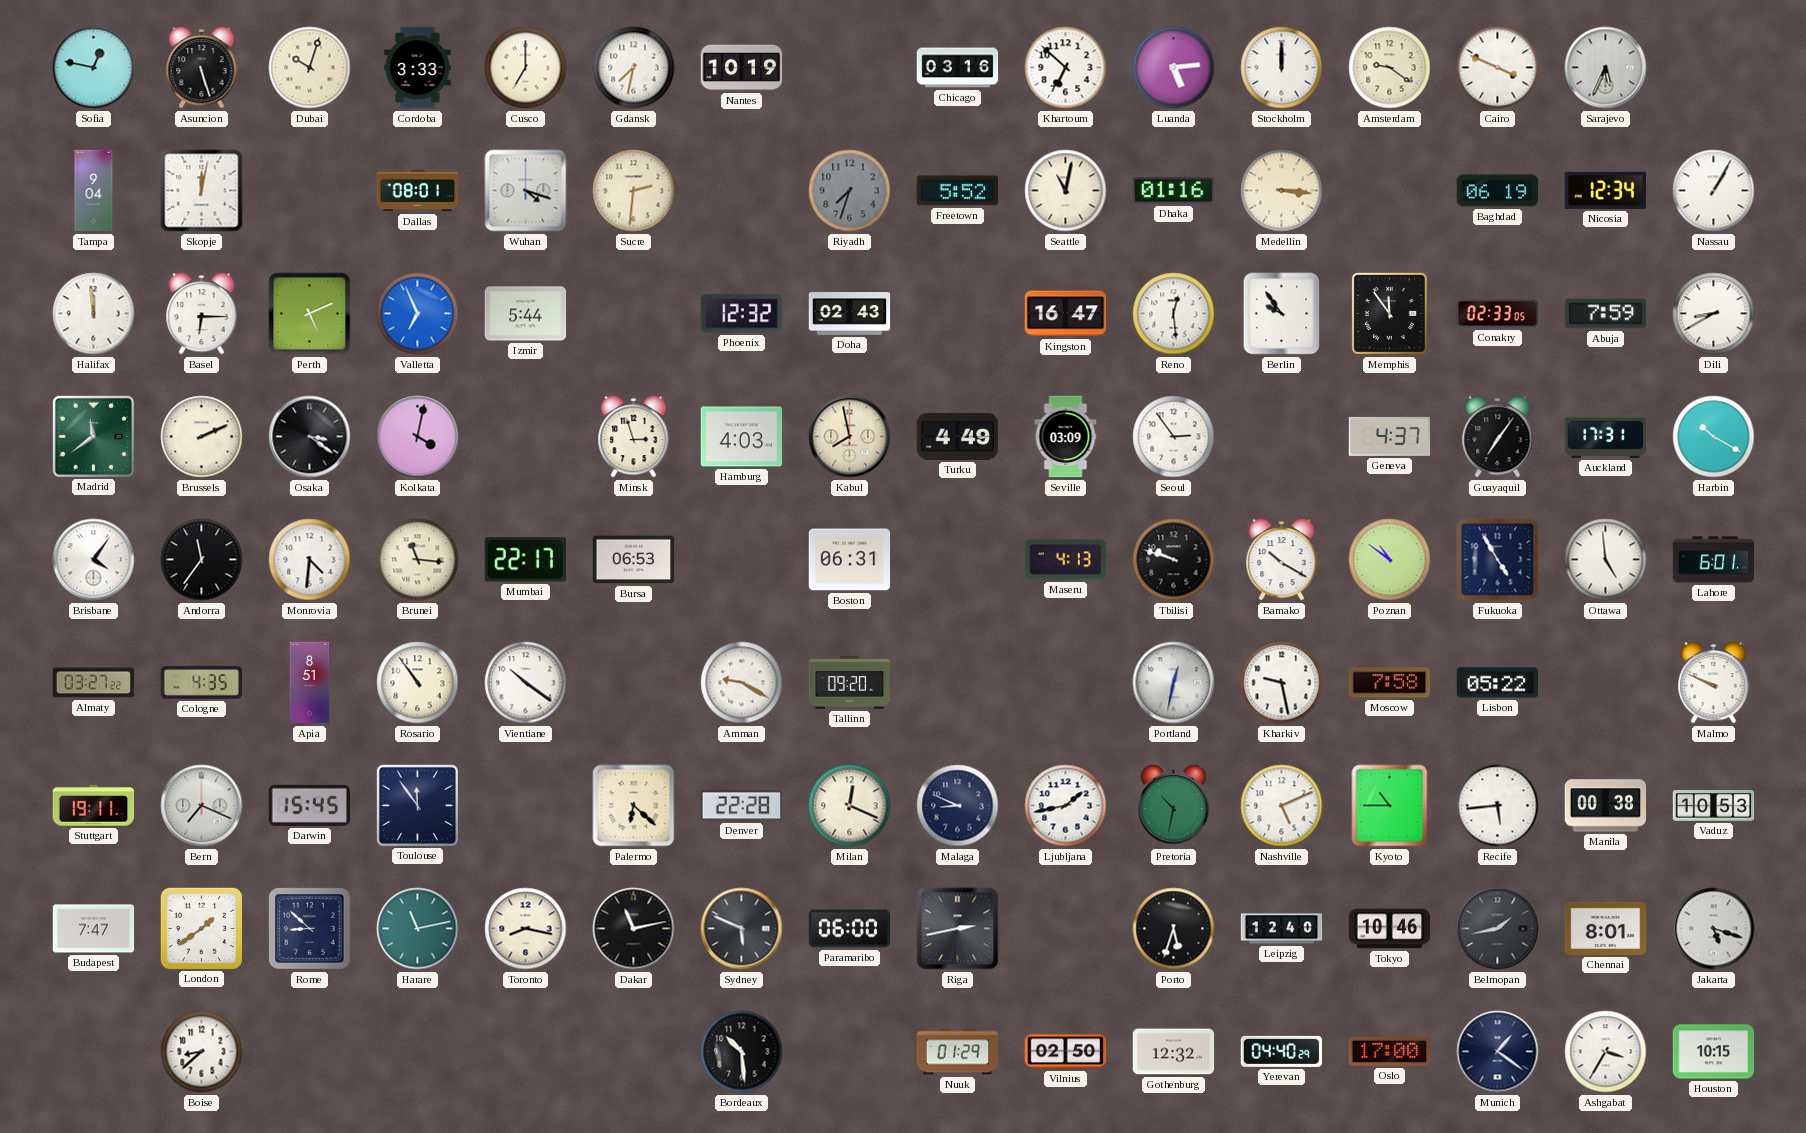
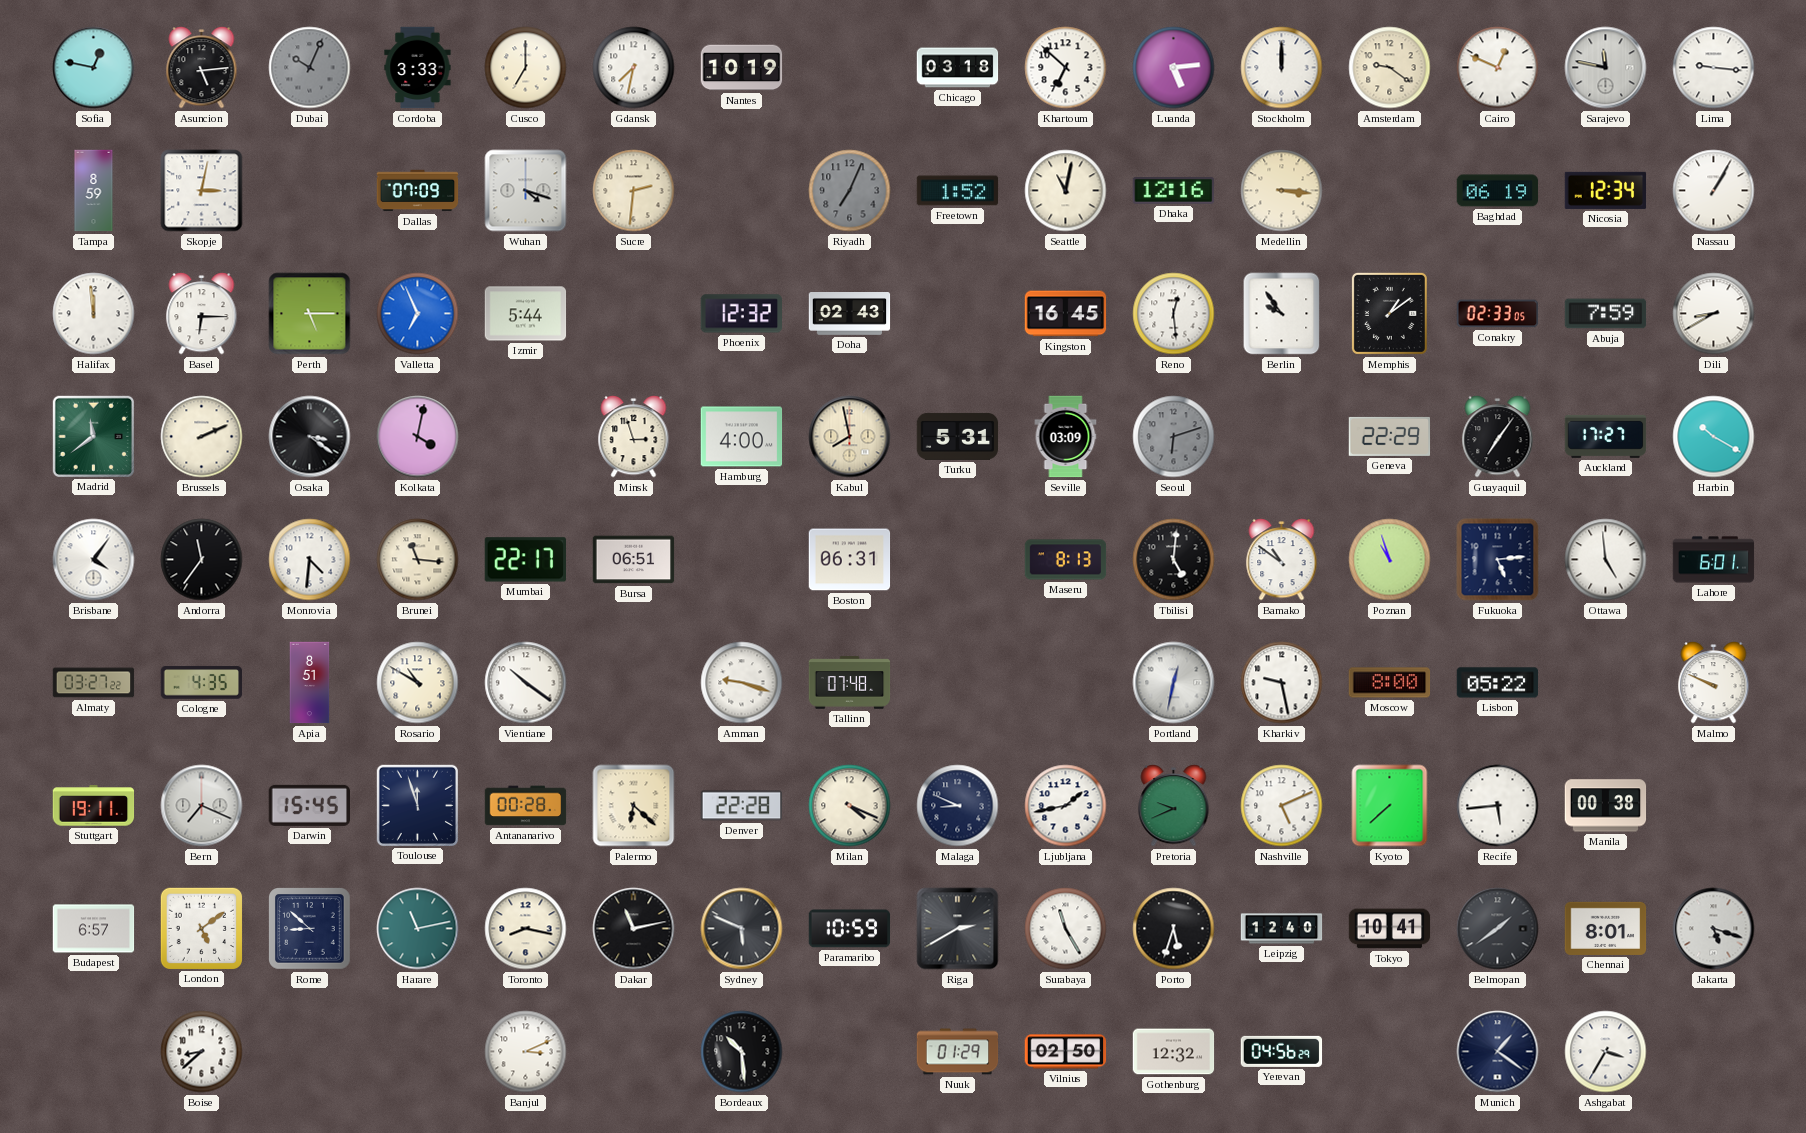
Asuncion: 5:27 -> 5:14
Dubai: 10:03 -> 10:04
Dubai dial: cream -> grey
Chicago: 03:16 -> 03:18
Cairo: 3:49 -> 12:49
Sarajevo: 5:34 -> 11:47
Lima: none -> 9:16
Tampa: 9:04 -> 8:59
Skopje: 12:02 -> 3:02
Dallas: 08:01 -> 07:09
Riyadh: 7:33 -> 7:04
Freetown: 5:52 -> 1:52
Dhaka: 01:16 -> 12:16
Perth: 5:11 -> 5:15
Kingston: 16:47 -> 16:45
Memphis: 11:54 -> 1:09
Hamburg: 4:03 -> 4:00
Turku: 4:49 -> 5:31
Seoul: 2:54 -> 6:12
Seoul dial: white -> grey
Geneva: 4:37 -> 22:29
Auckland: 17:31 -> 17:27
Bursa: 06:53 -> 06:51
Maseru: 4:13 -> 8:13
Tbilisi: 9:48 -> 5:01
Bamako: 10:20 -> 10:51
Poznan: 10:51 -> 10:57
Fukuoka: 4:55 -> 5:14
Rosario: 10:54 -> 10:50
Amman: 9:20 -> 9:18
Tallinn: 09:20 -> 07:48
Moscow: 7:58 -> 8:00
Toulouse: 11:54 -> 11:57
Antananarivo: none -> 00:28
Milan: 12:19 -> 4:19
Pretoria: 10:32 -> 9:41
Kyoto: 10:45 -> 7:38
Vaduz: 10:53 -> none
Budapest: 7:47 -> 6:57
London: 1:39 -> 5:09
Paramaribo: 06:00 -> 10:59
Riga: 2:43 -> 2:40
Surabaya: none -> 11:25
Tokyo: 10:46 -> 10:41
Belmopan: 1:43 -> 1:39
Banjul: none -> 3:11
Yerevan: 04:40 -> 04:56
Oslo: 17:00 -> none
Houston: 10:15 -> none
